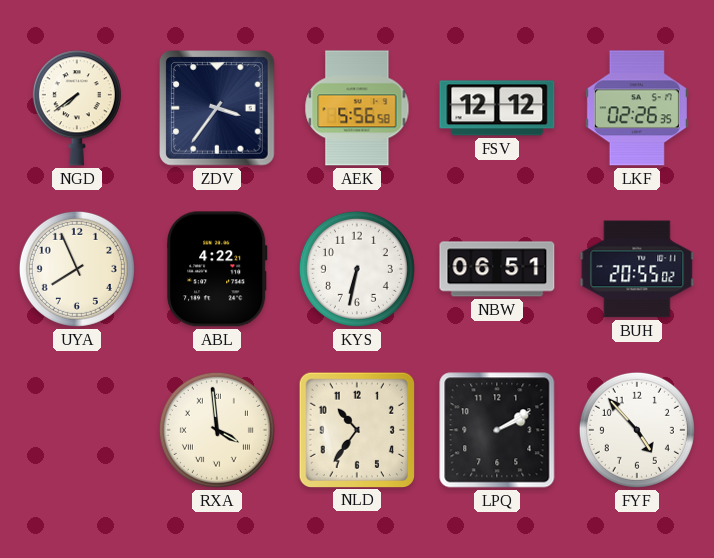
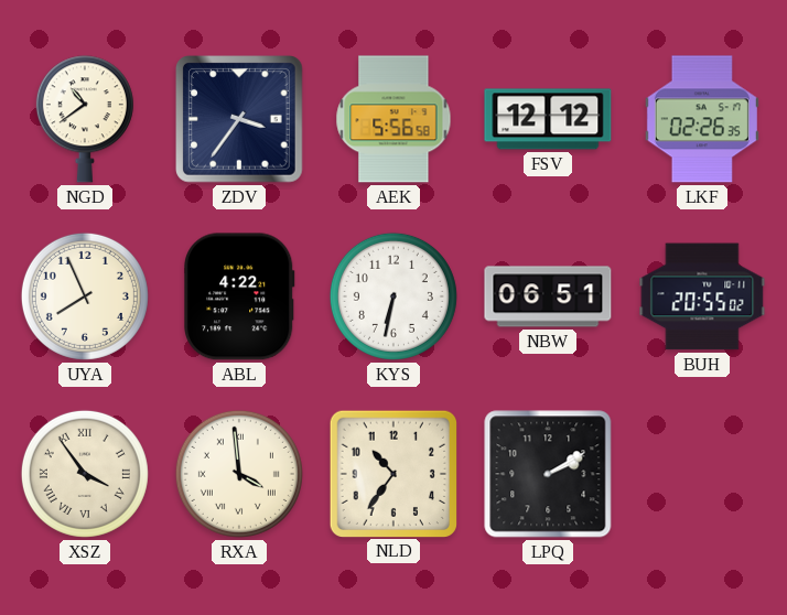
NGD: 7:39 -> 10:39
XSZ: none -> 3:54
FYF: 4:53 -> none
